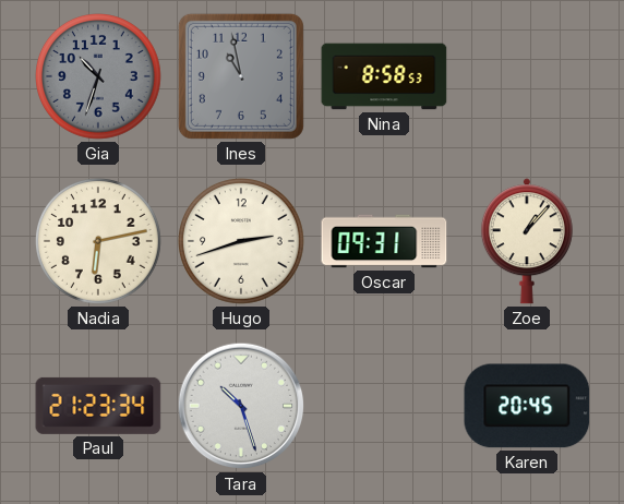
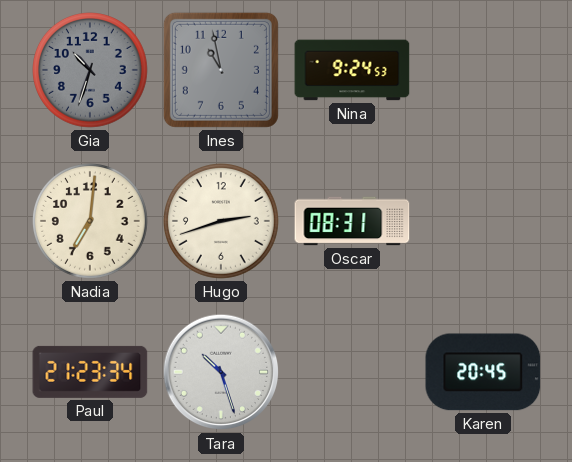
Nina: 8:58 -> 9:24
Nadia: 6:13 -> 7:01
Oscar: 09:31 -> 08:31
Zoe: 1:07 -> none
